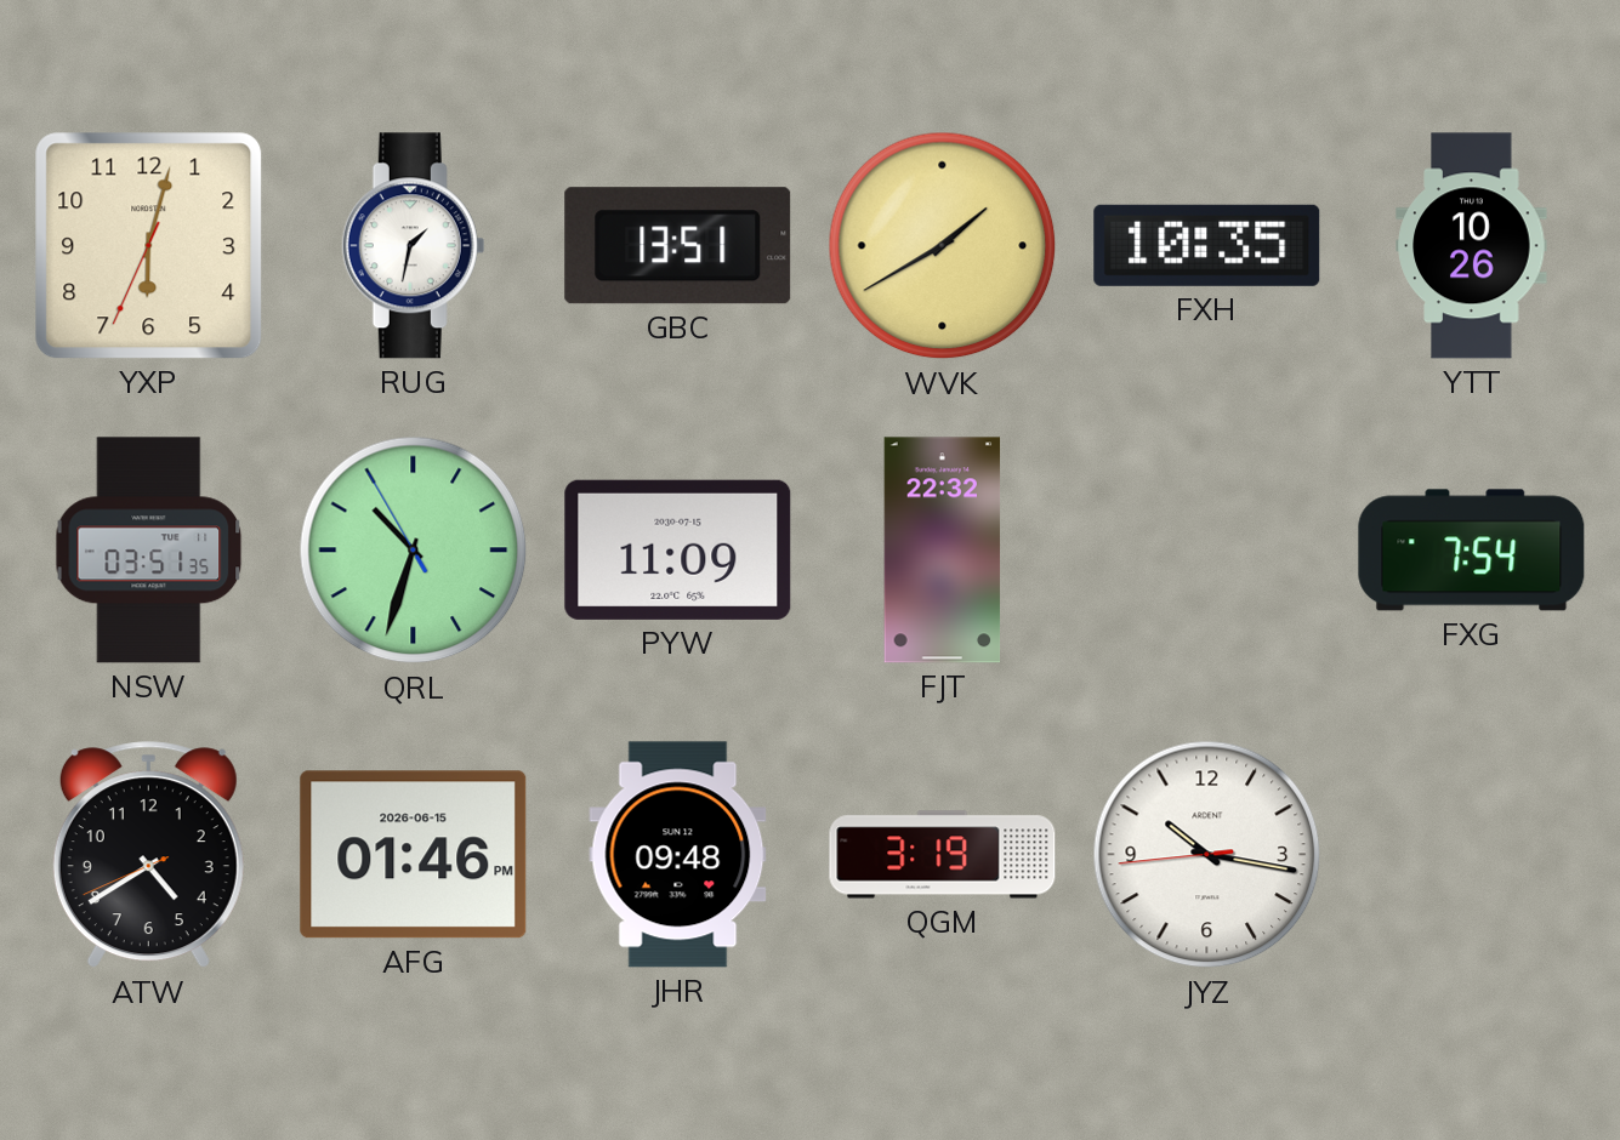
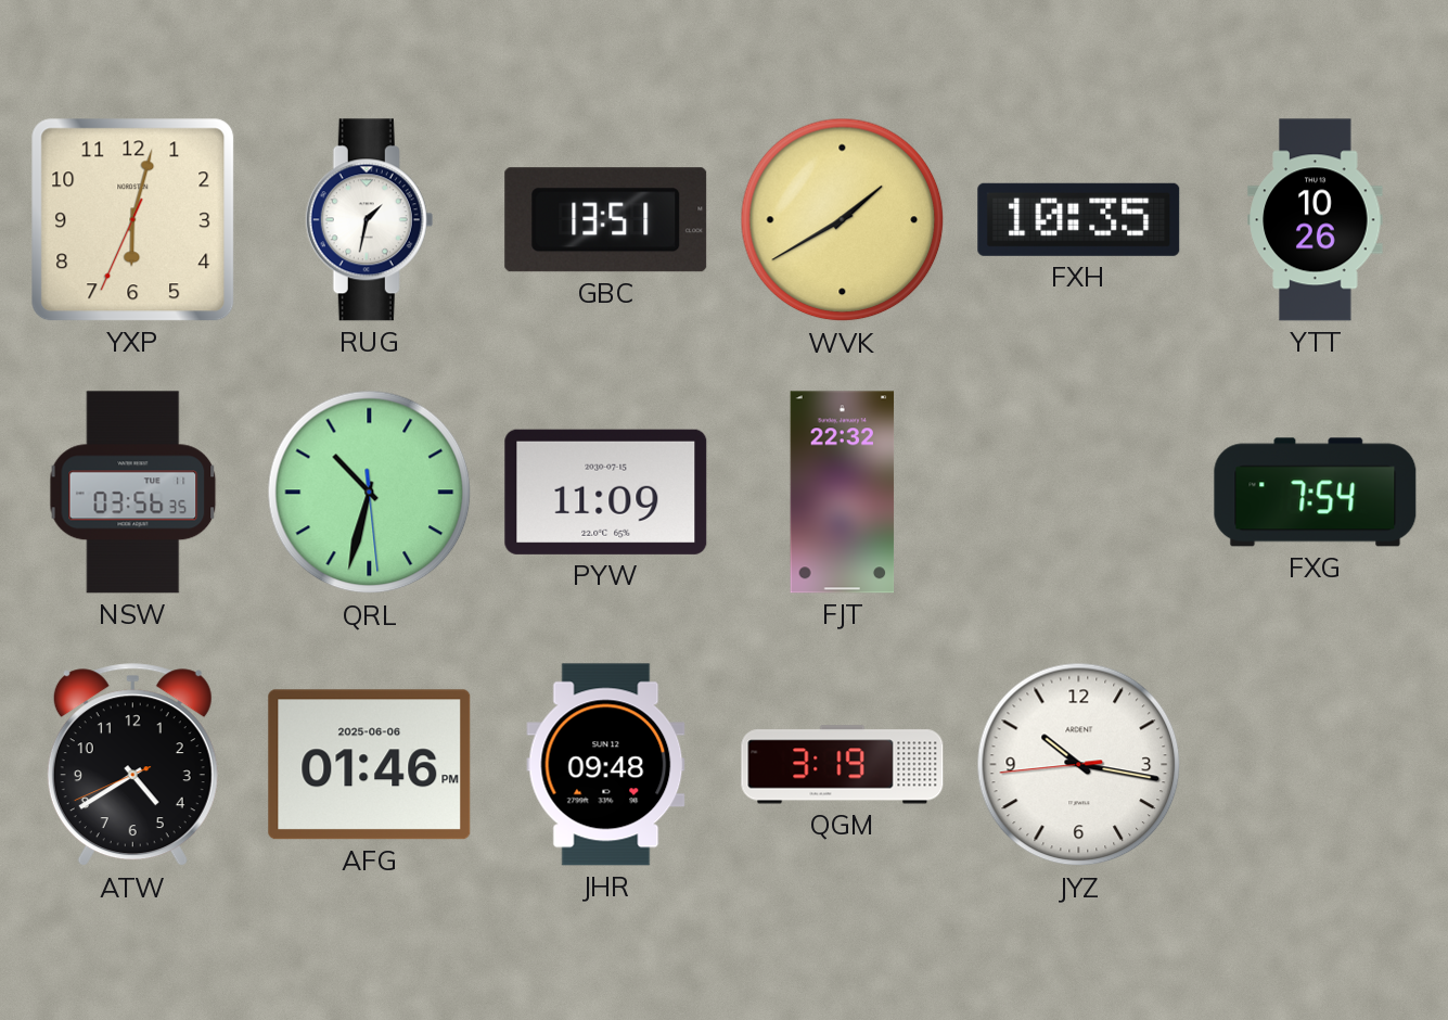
NSW: 03:51 -> 03:56
QRL: 10:32:55 -> 10:32:29
AFG date: 2026-06-15 -> 2025-06-06
